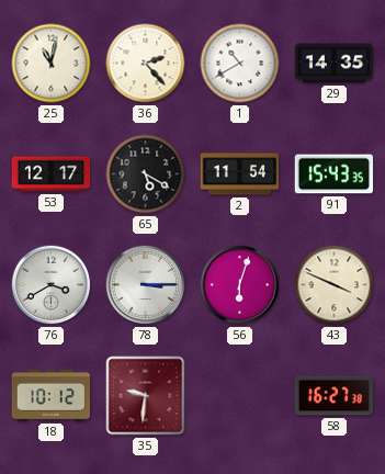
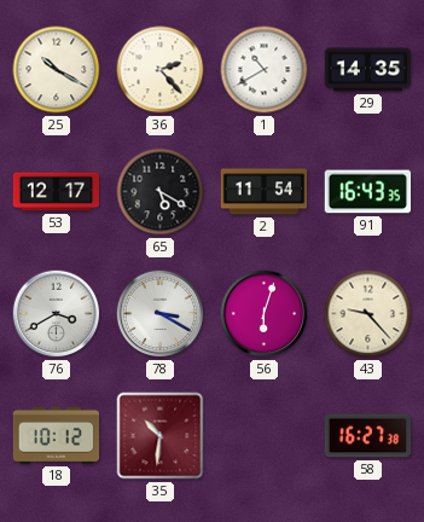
25: 11:02 -> 10:20
91: 15:43 -> 16:43
78: 3:15 -> 3:20
43: 3:49 -> 9:23
35: 9:31 -> 10:31
